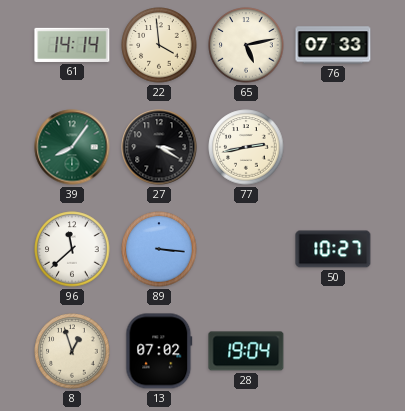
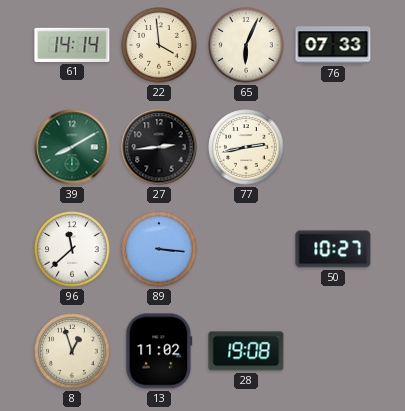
65: 5:13 -> 6:04
39: 8:06 -> 8:10
27: 3:20 -> 2:44
13: 07:02 -> 11:02
28: 19:04 -> 19:08
